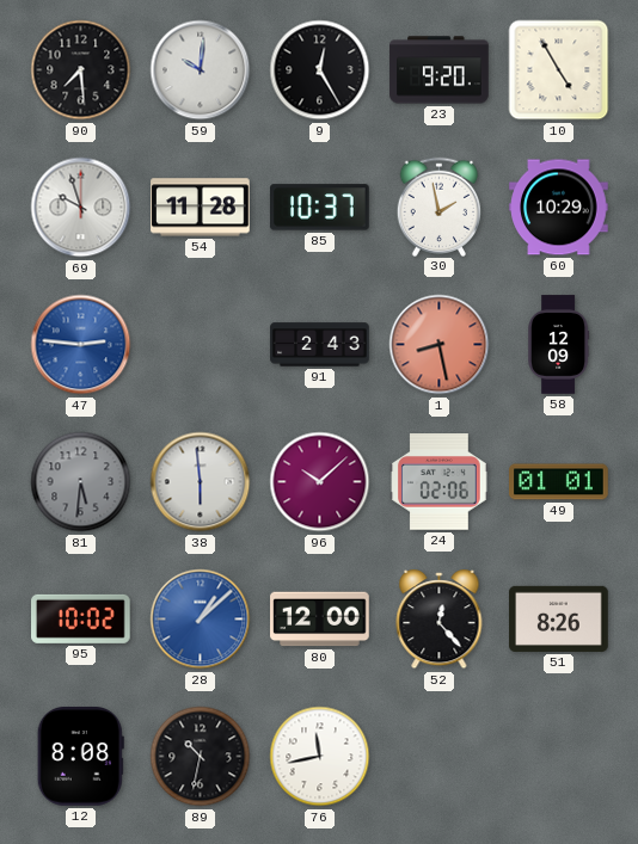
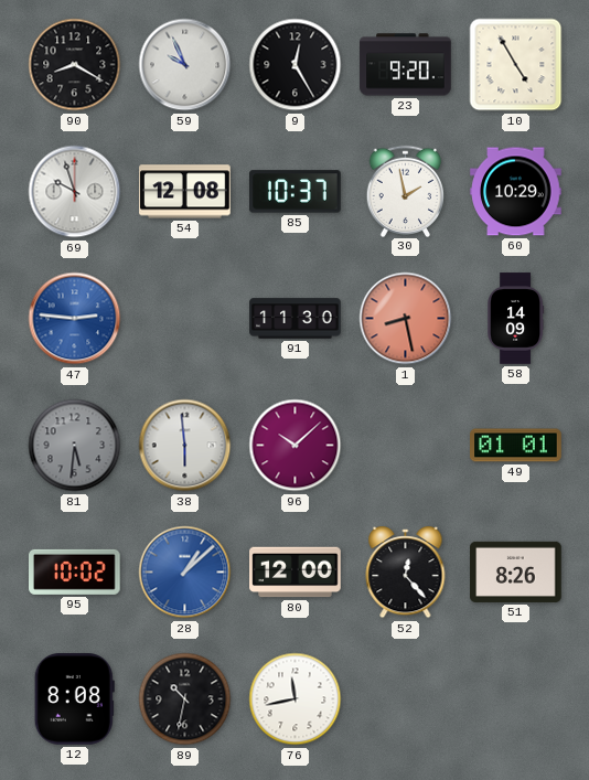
90: 7:29 -> 8:20
59: 10:01 -> 9:56
54: 11:28 -> 12:08
91: 2:43 -> 11:30
58: 12:09 -> 14:09
24: 02:06 -> none
